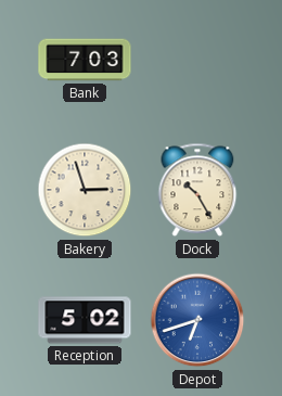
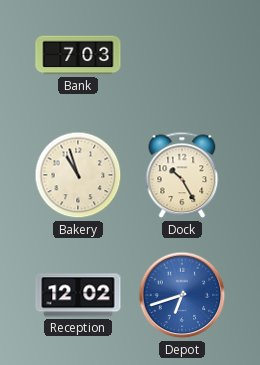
Bakery: 2:57 -> 10:57
Reception: 5:02 -> 12:02
